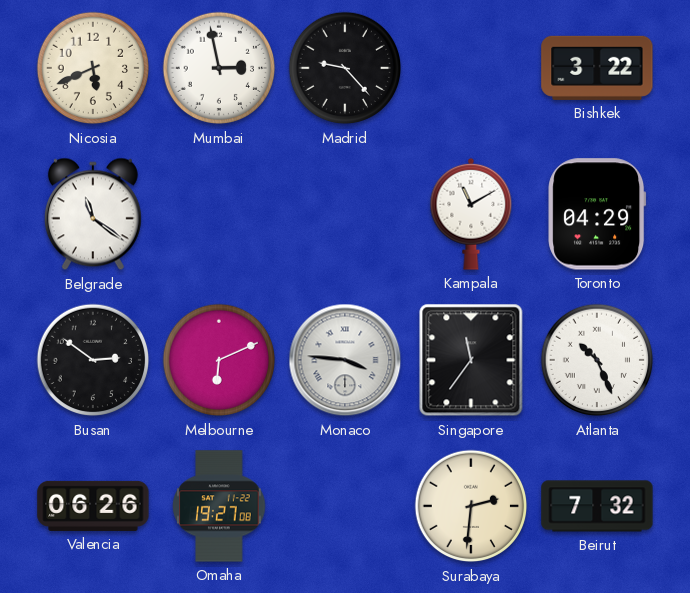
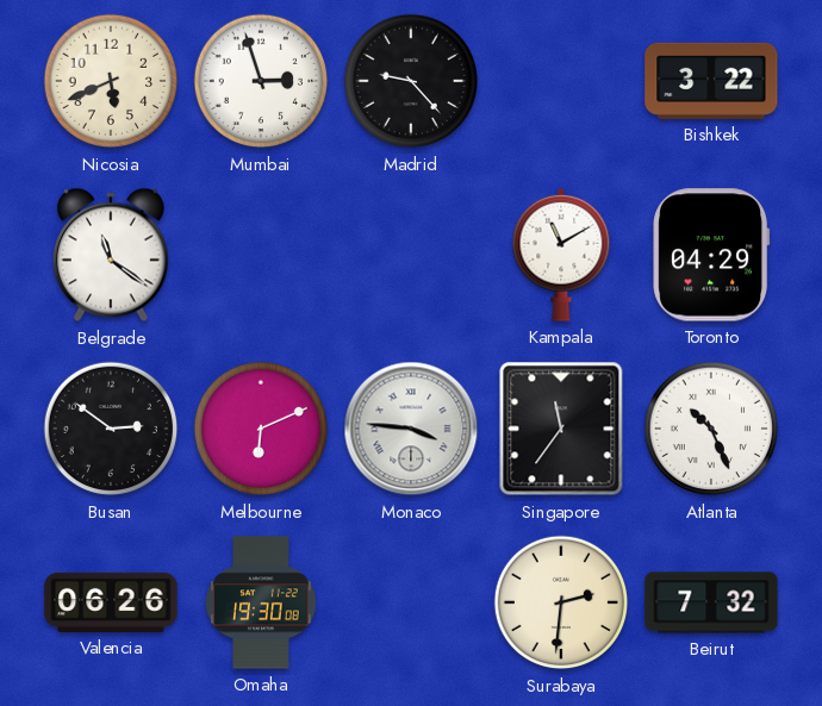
Mumbai: 2:58 -> 2:57
Omaha: 19:27 -> 19:30
